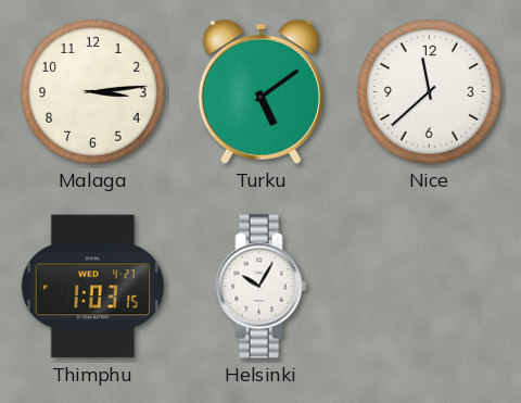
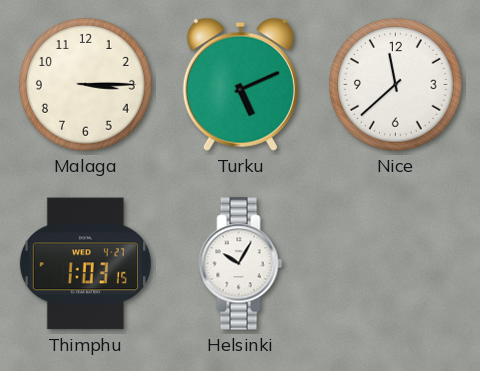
Malaga: 3:14 -> 3:15
Turku: 5:09 -> 5:11
